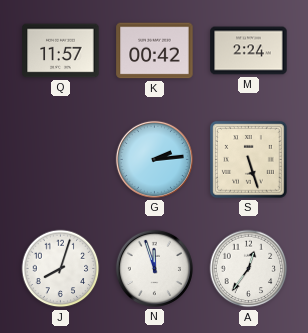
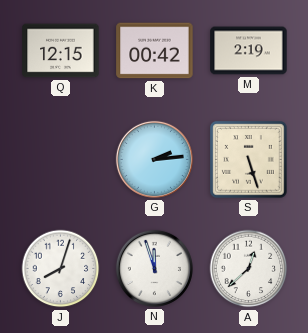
Q: 11:57 -> 12:15
M: 2:24 -> 2:19
A: 12:36 -> 12:38
